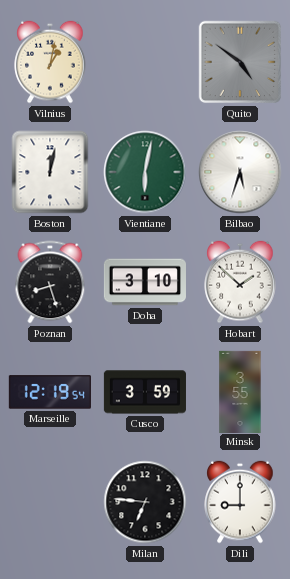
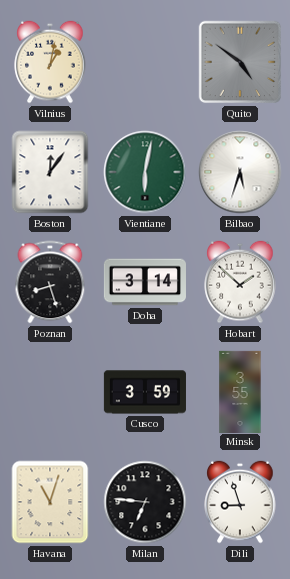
Boston: 12:02 -> 12:06
Doha: 3:10 -> 3:14
Marseille: 12:19 -> none
Havana: none -> 11:03
Dili: 9:00 -> 8:57
